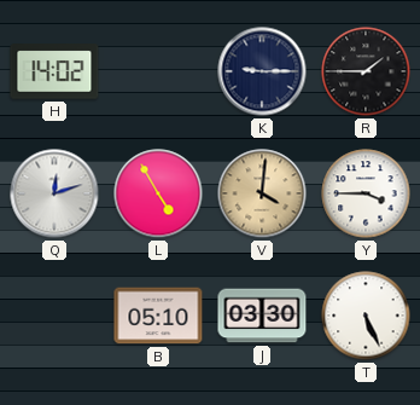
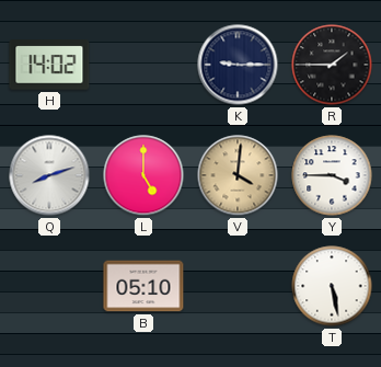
Q: 12:12 -> 8:12
L: 4:55 -> 5:00
J: 03:30 -> none
T: 5:26 -> 5:28
